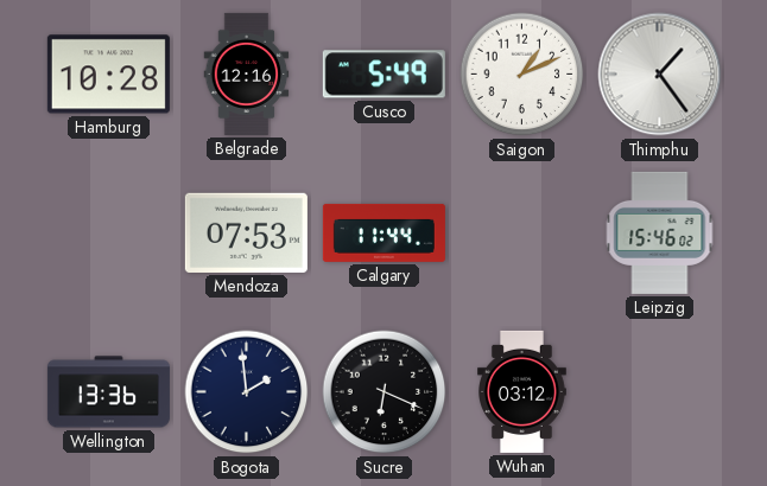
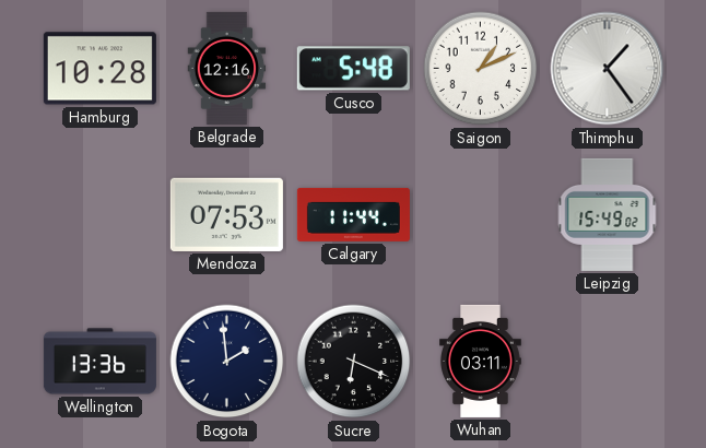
Cusco: 5:49 -> 5:48
Leipzig: 15:46 -> 15:49
Wuhan: 03:12 -> 03:11
